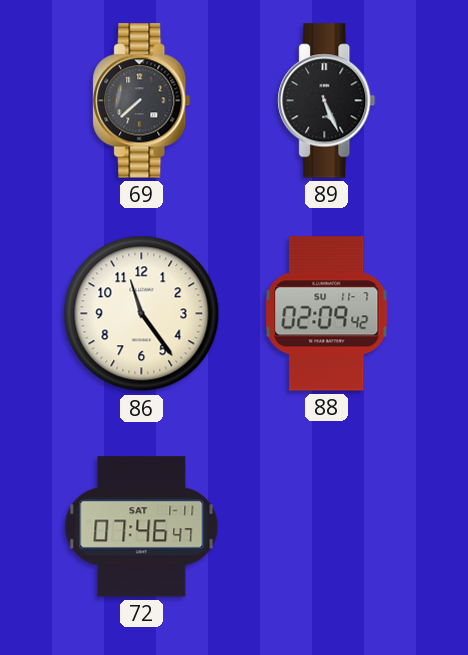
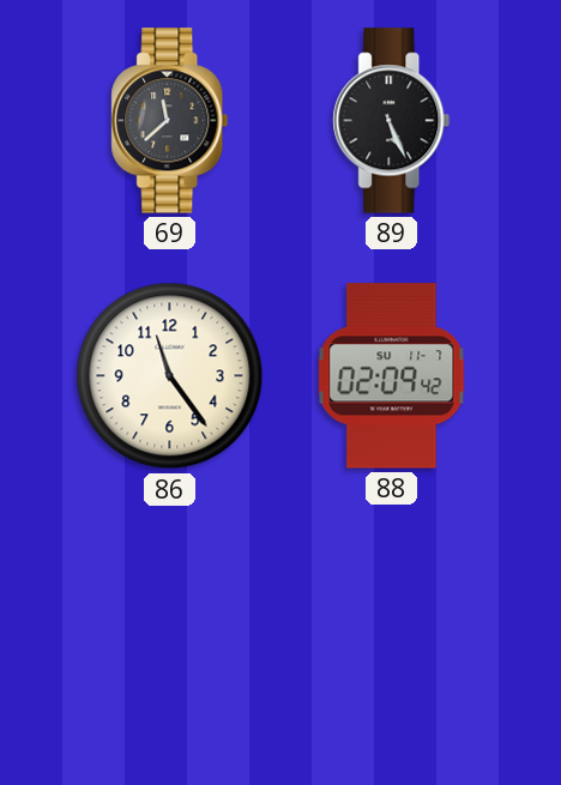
69: 7:38 -> 11:38
72: 07:46 -> none
